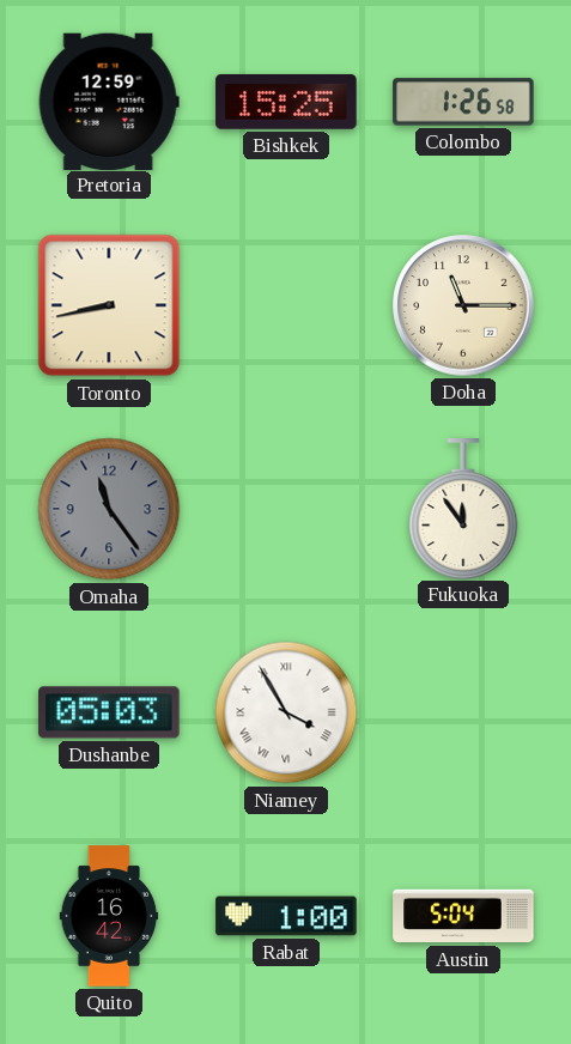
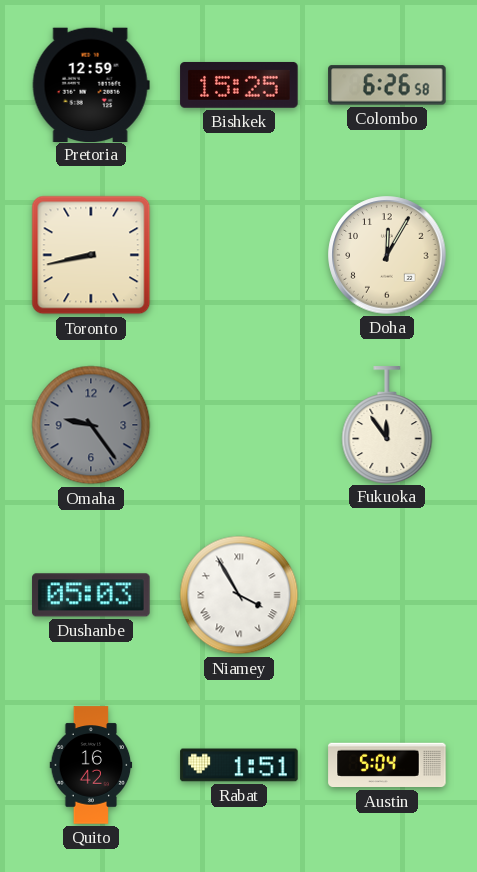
Colombo: 1:26 -> 6:26
Doha: 11:15 -> 12:05
Omaha: 11:24 -> 9:24
Rabat: 1:00 -> 1:51
